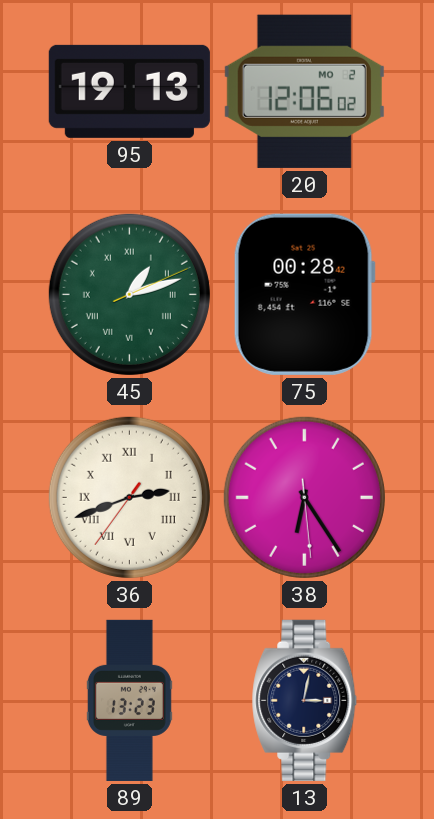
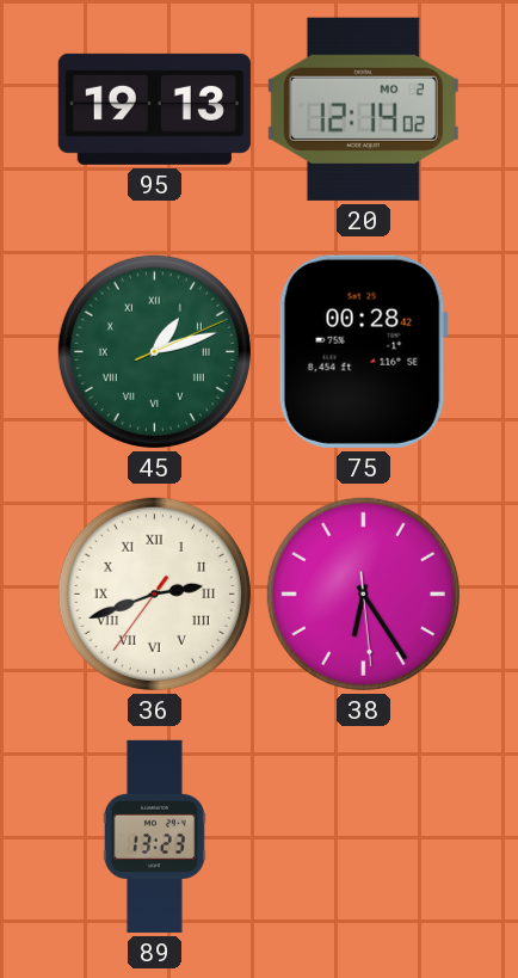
20: 12:06 -> 12:14
13: 3:02 -> none
